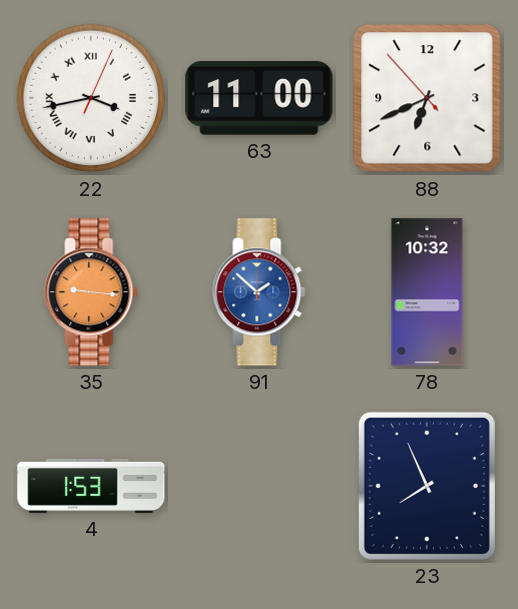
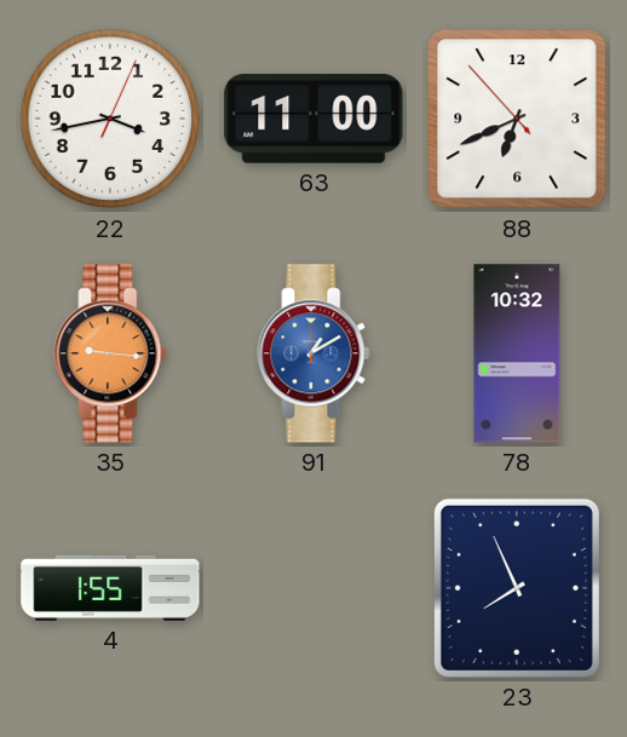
22 numerals: Roman -> Arabic
91: 1:52 -> 1:10
4: 1:53 -> 1:55
